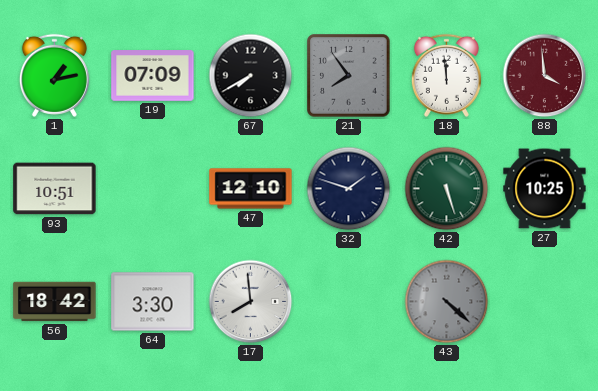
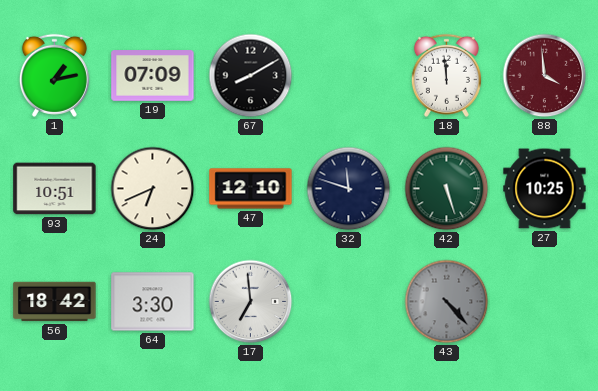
67: 7:40 -> 8:10
21: 7:54 -> none
24: none -> 6:41
32: 1:48 -> 11:48
17: 7:59 -> 6:59
43: 4:22 -> 4:23
